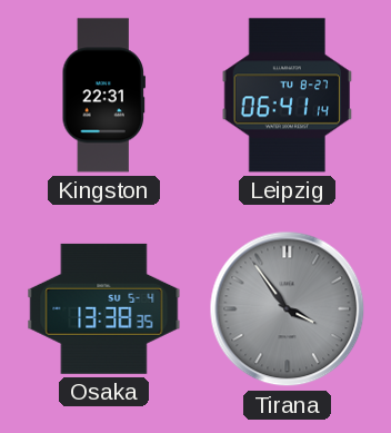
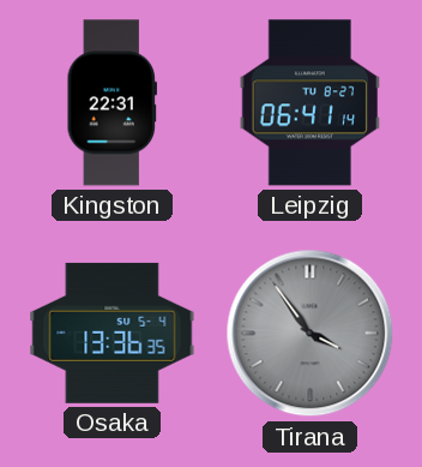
Osaka: 13:38 -> 13:36
